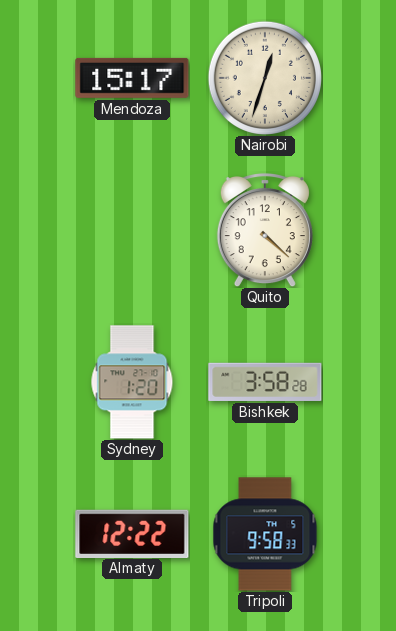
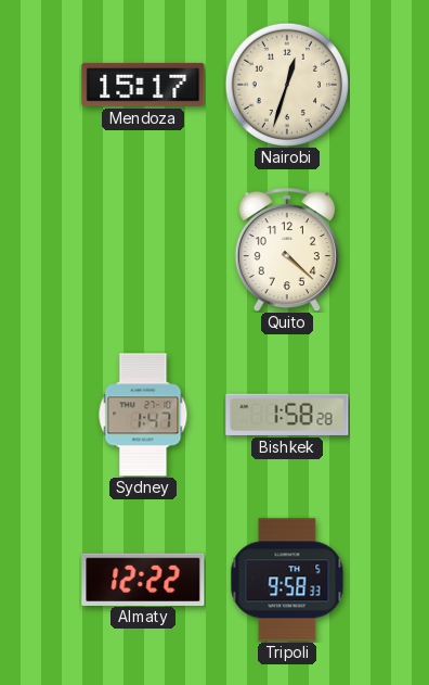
Sydney: 1:20 -> 1:47
Bishkek: 3:58 -> 1:58
